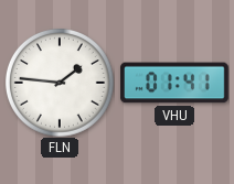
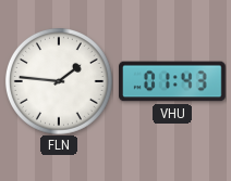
VHU: 01:41 -> 01:43
